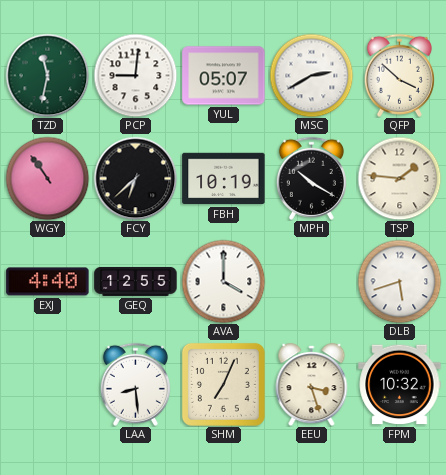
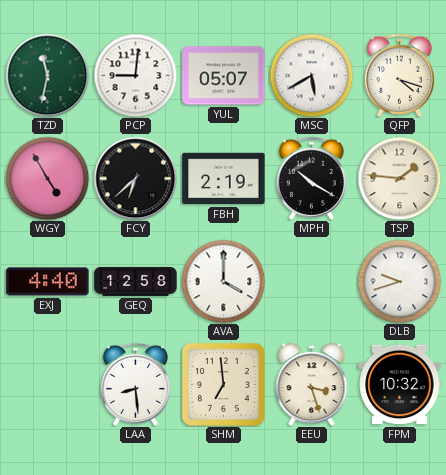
MSC: 2:40 -> 5:40
QFP: 3:52 -> 4:18
WGY: 10:54 -> 4:55
FBH: 10:19 -> 2:19
GEQ: 12:55 -> 12:58
DLB: 5:42 -> 9:42
SHM: 7:04 -> 6:59
